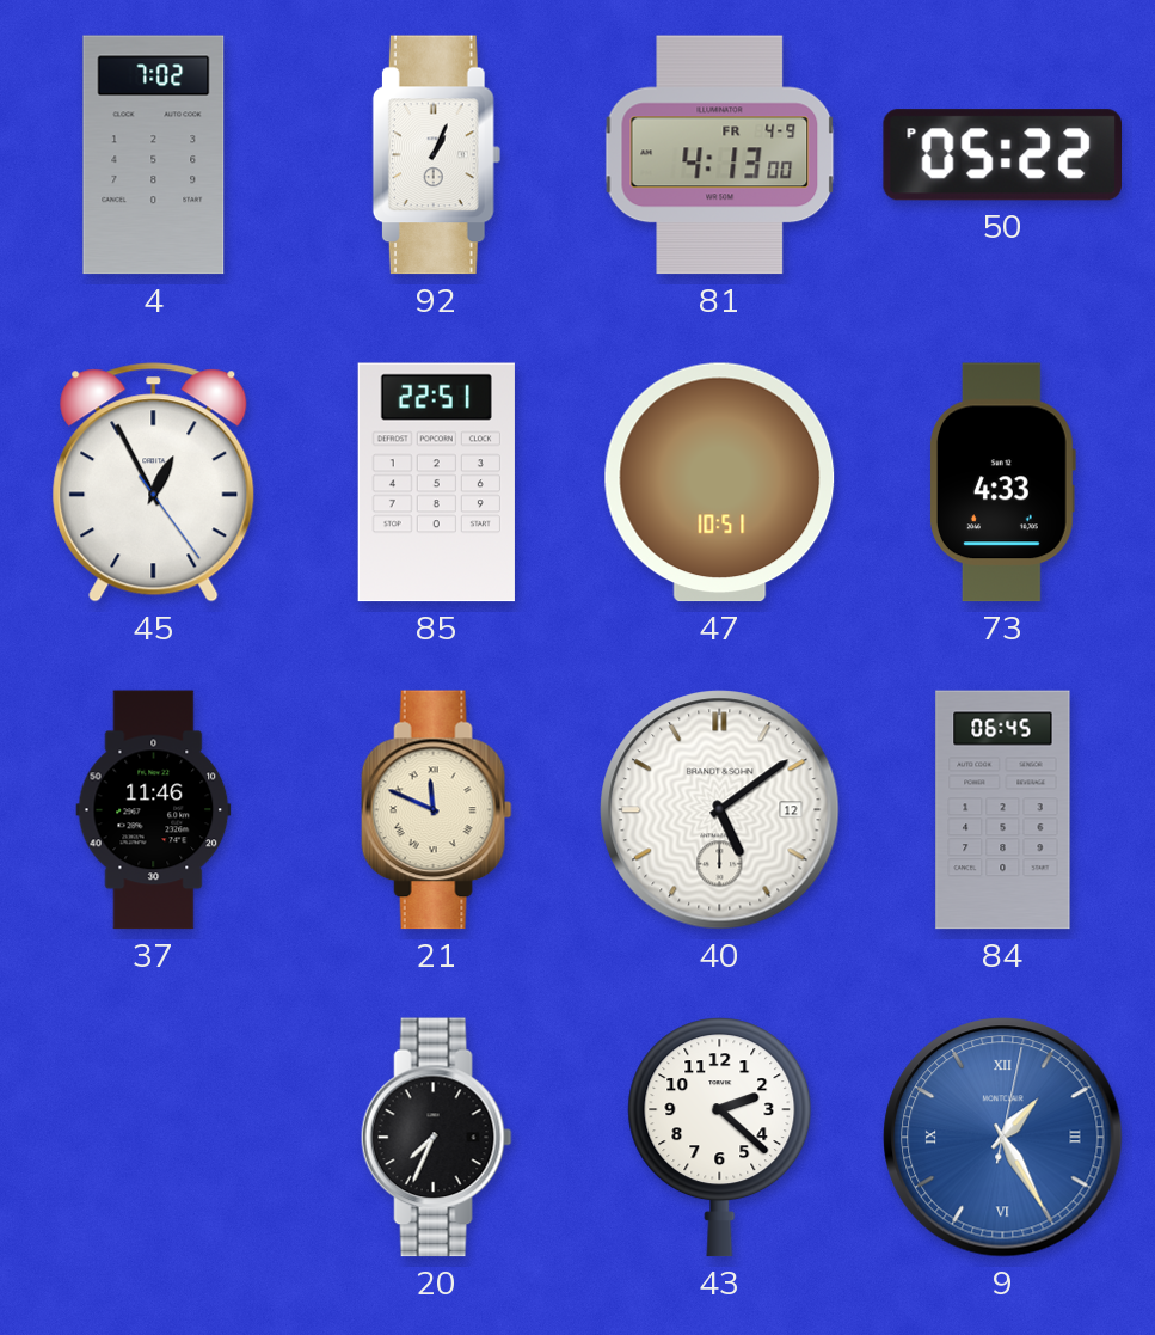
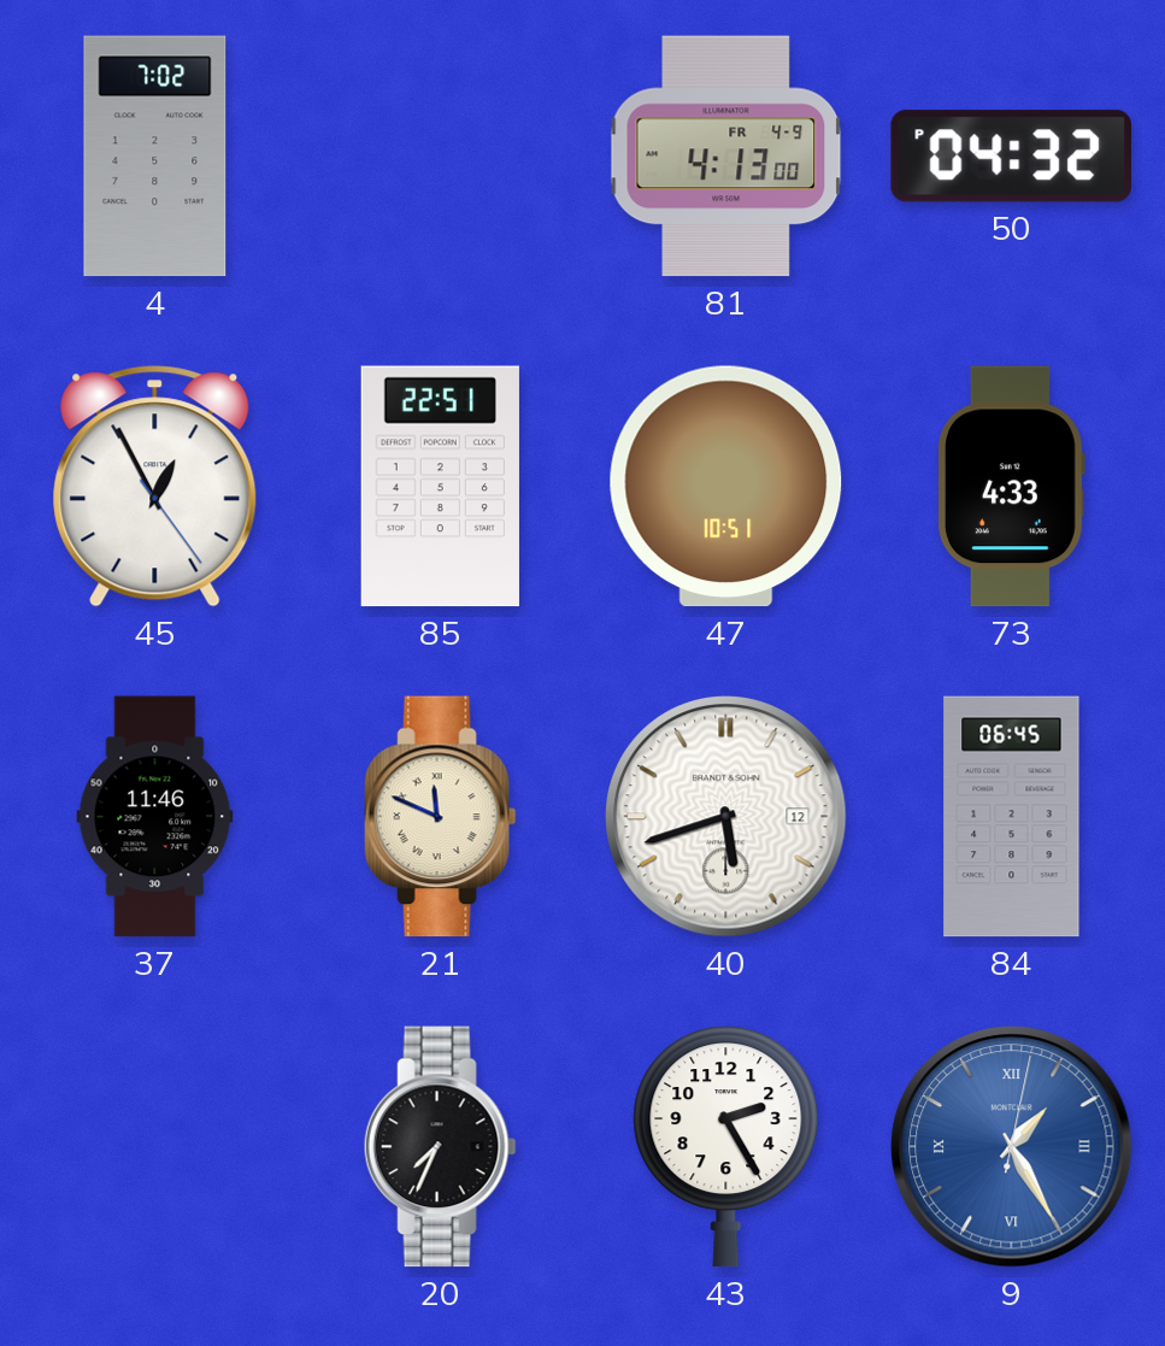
92: 1:04 -> none
50: 05:22 -> 04:32
40: 5:09 -> 5:42
43: 2:22 -> 2:25
